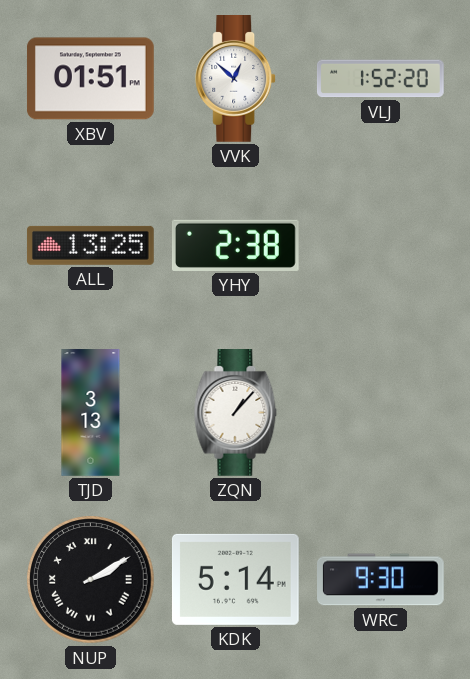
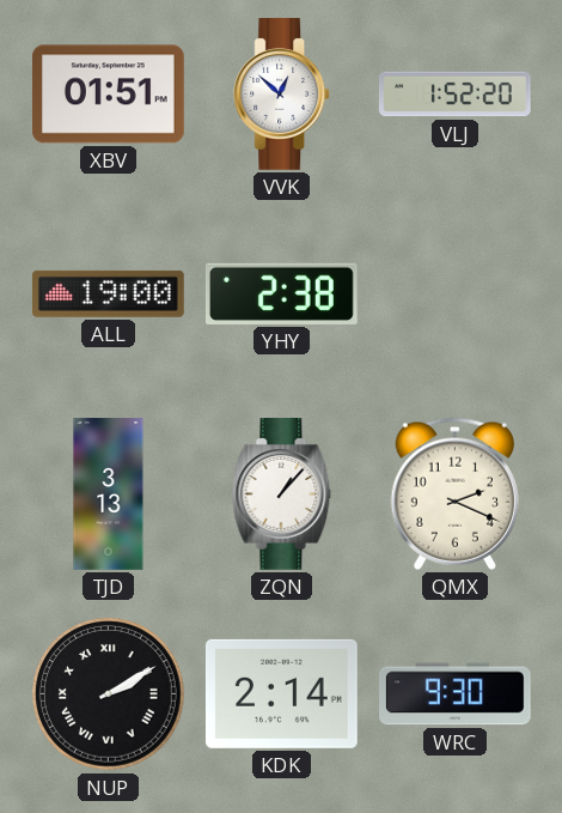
ALL: 13:25 -> 19:00
QMX: none -> 2:19
KDK: 5:14 -> 2:14
